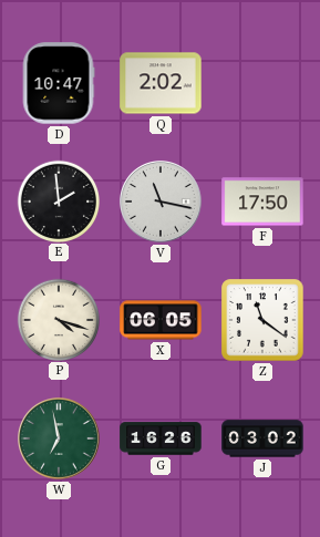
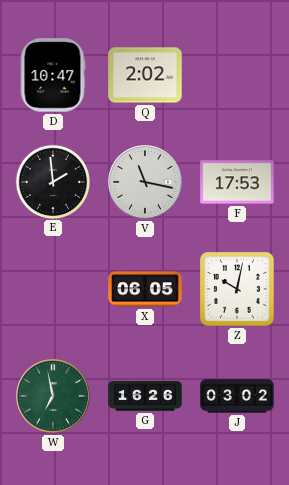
F: 17:50 -> 17:53
P: 4:18 -> none
Z: 11:21 -> 10:02
